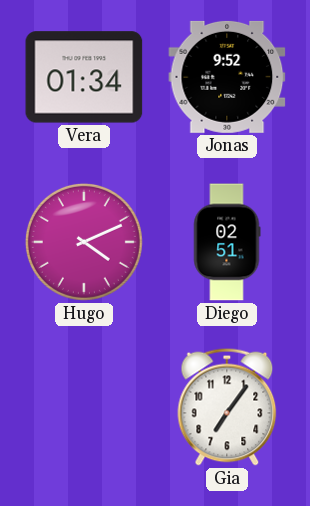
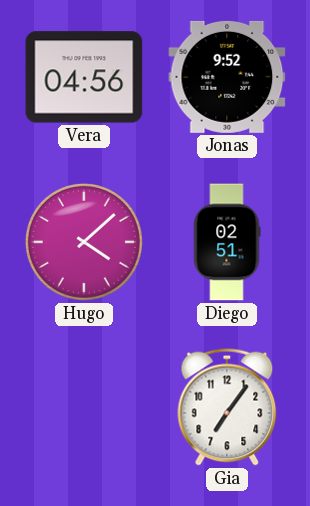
Vera: 01:34 -> 04:56
Hugo: 4:11 -> 4:08
